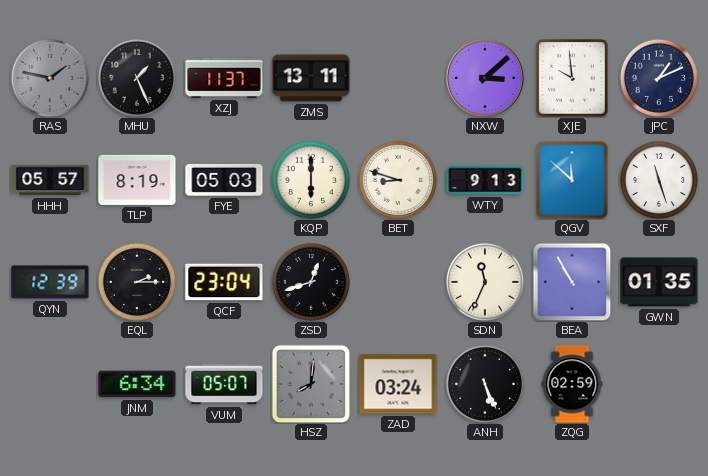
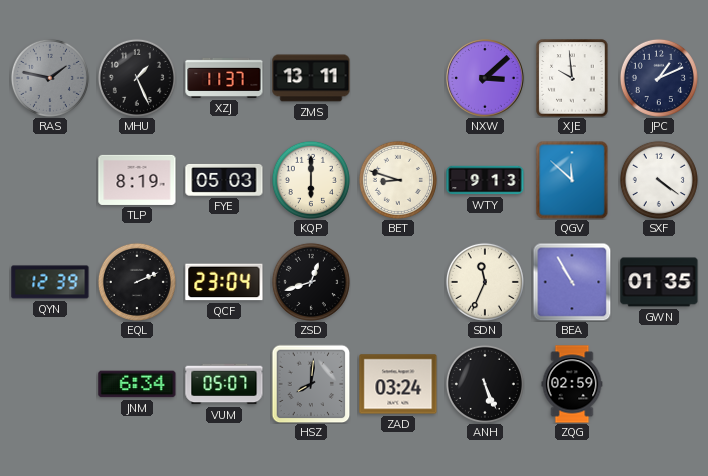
HHH: 05:57 -> none
SXF: 11:27 -> 4:21
EQL: 2:15 -> 2:11
